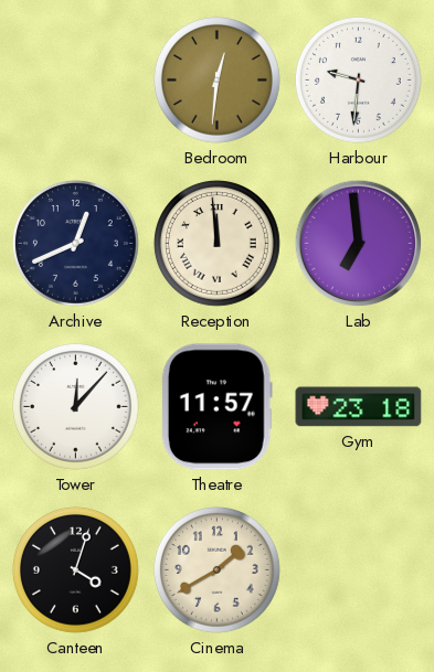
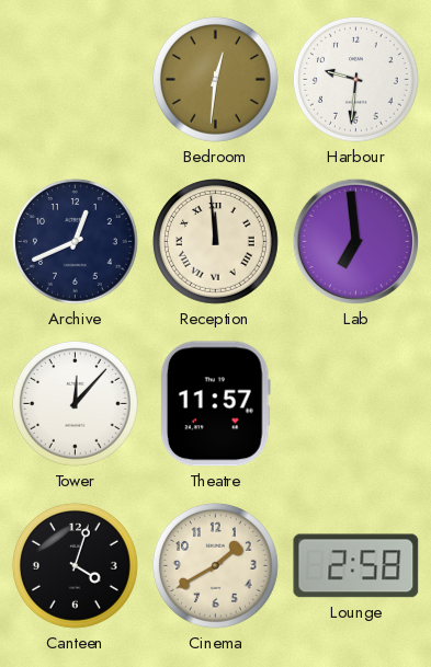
Gym: 23:18 -> none
Lounge: none -> 2:58
